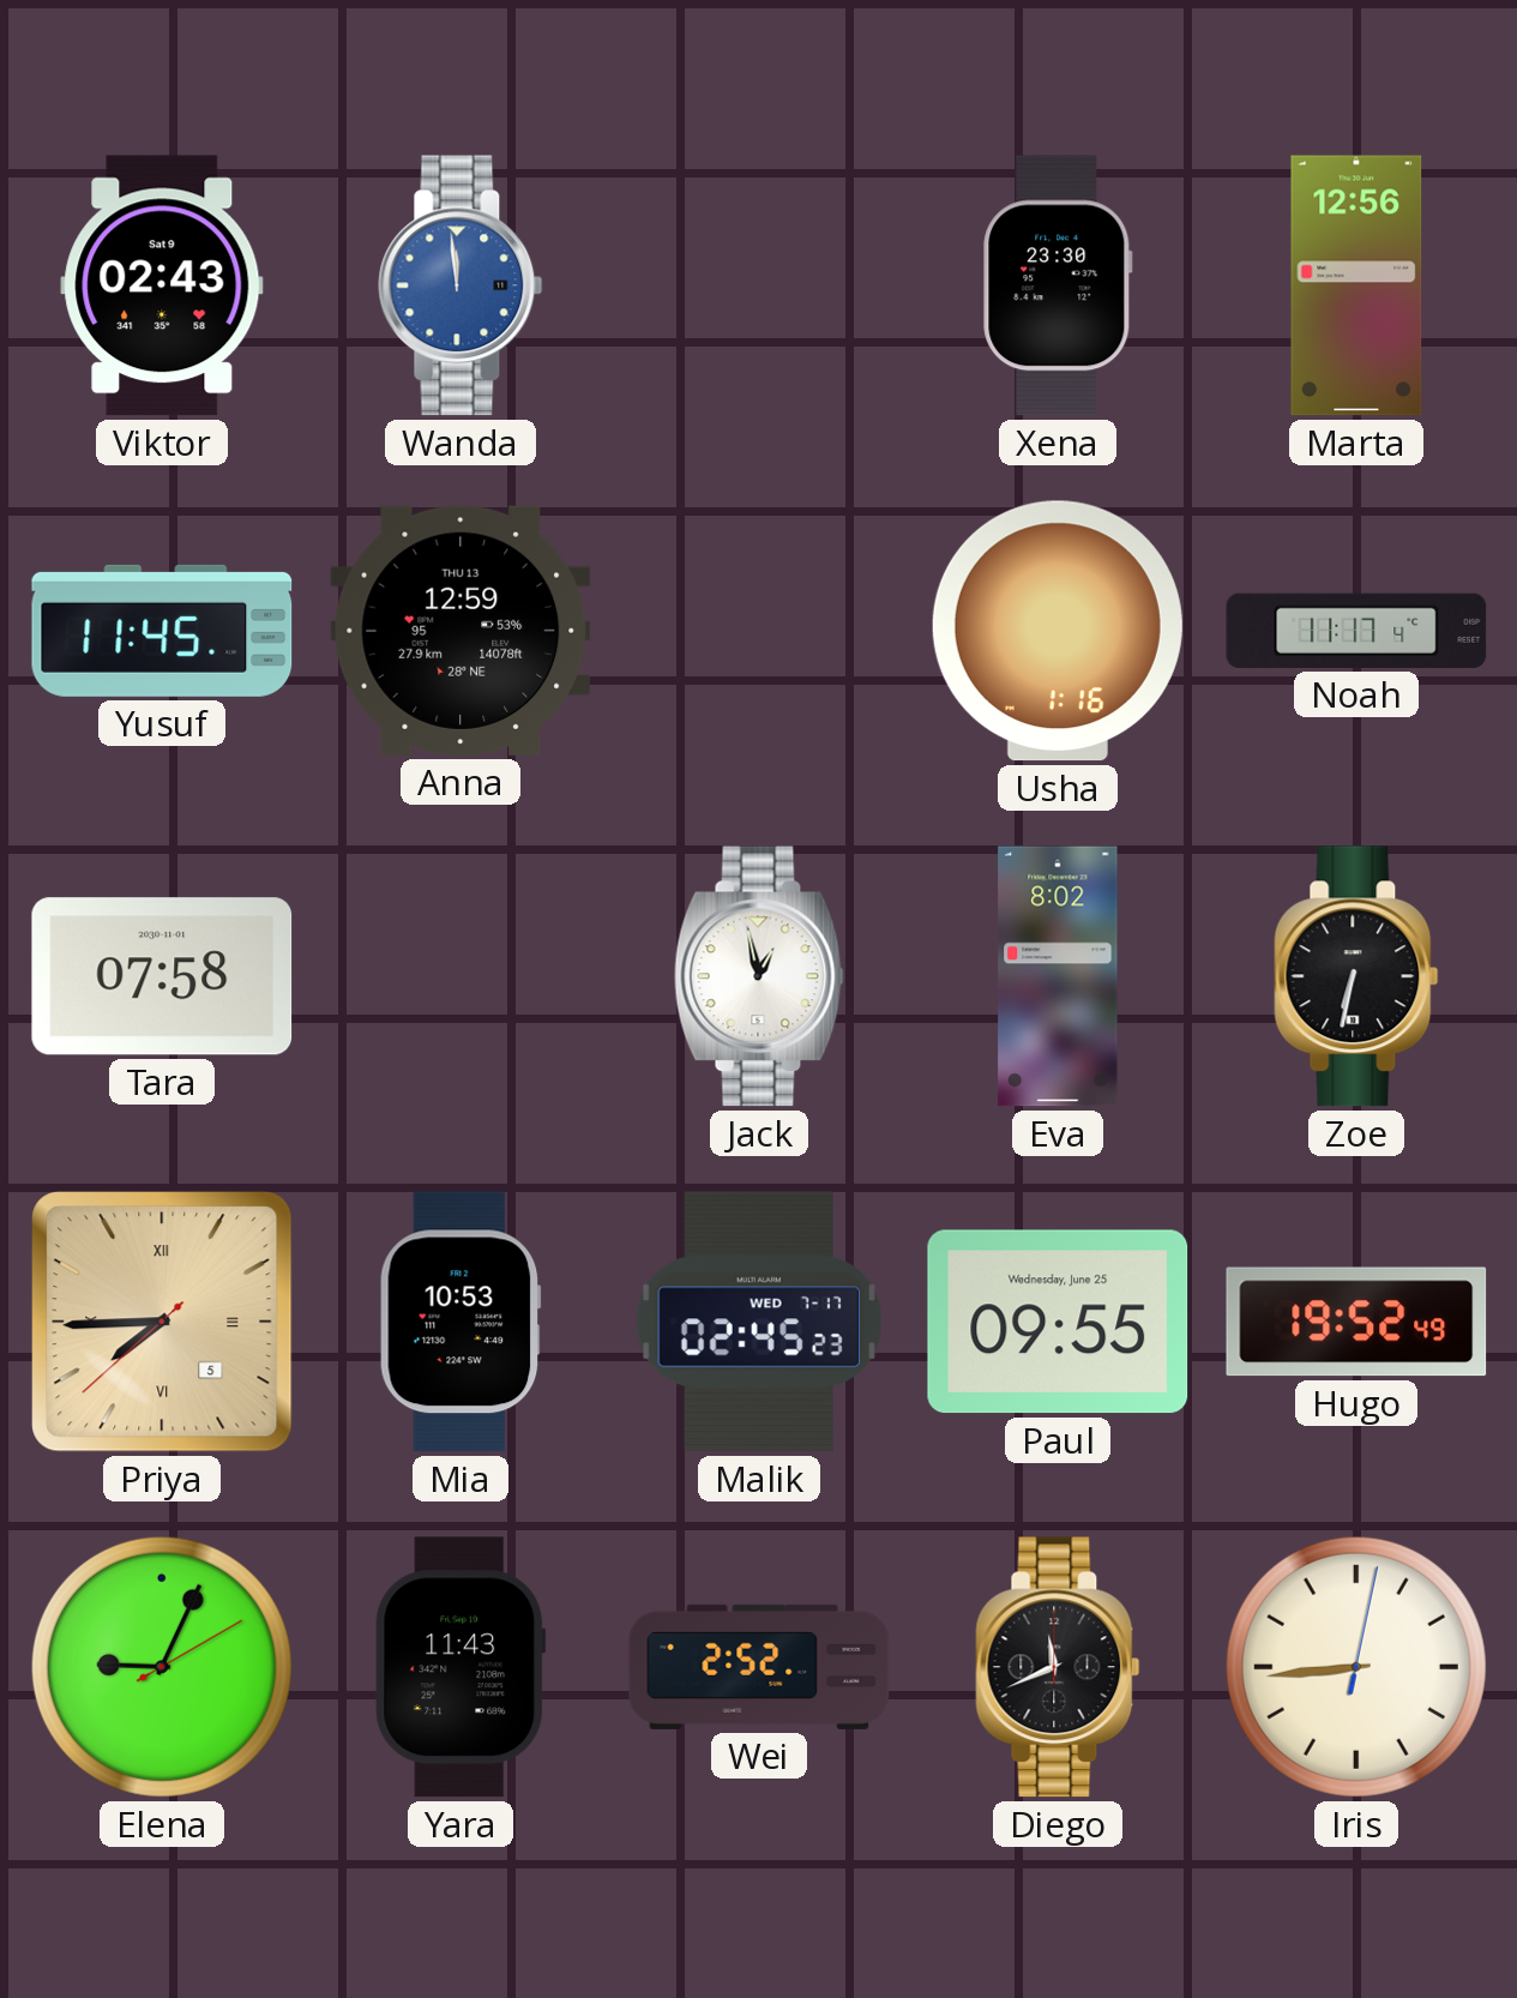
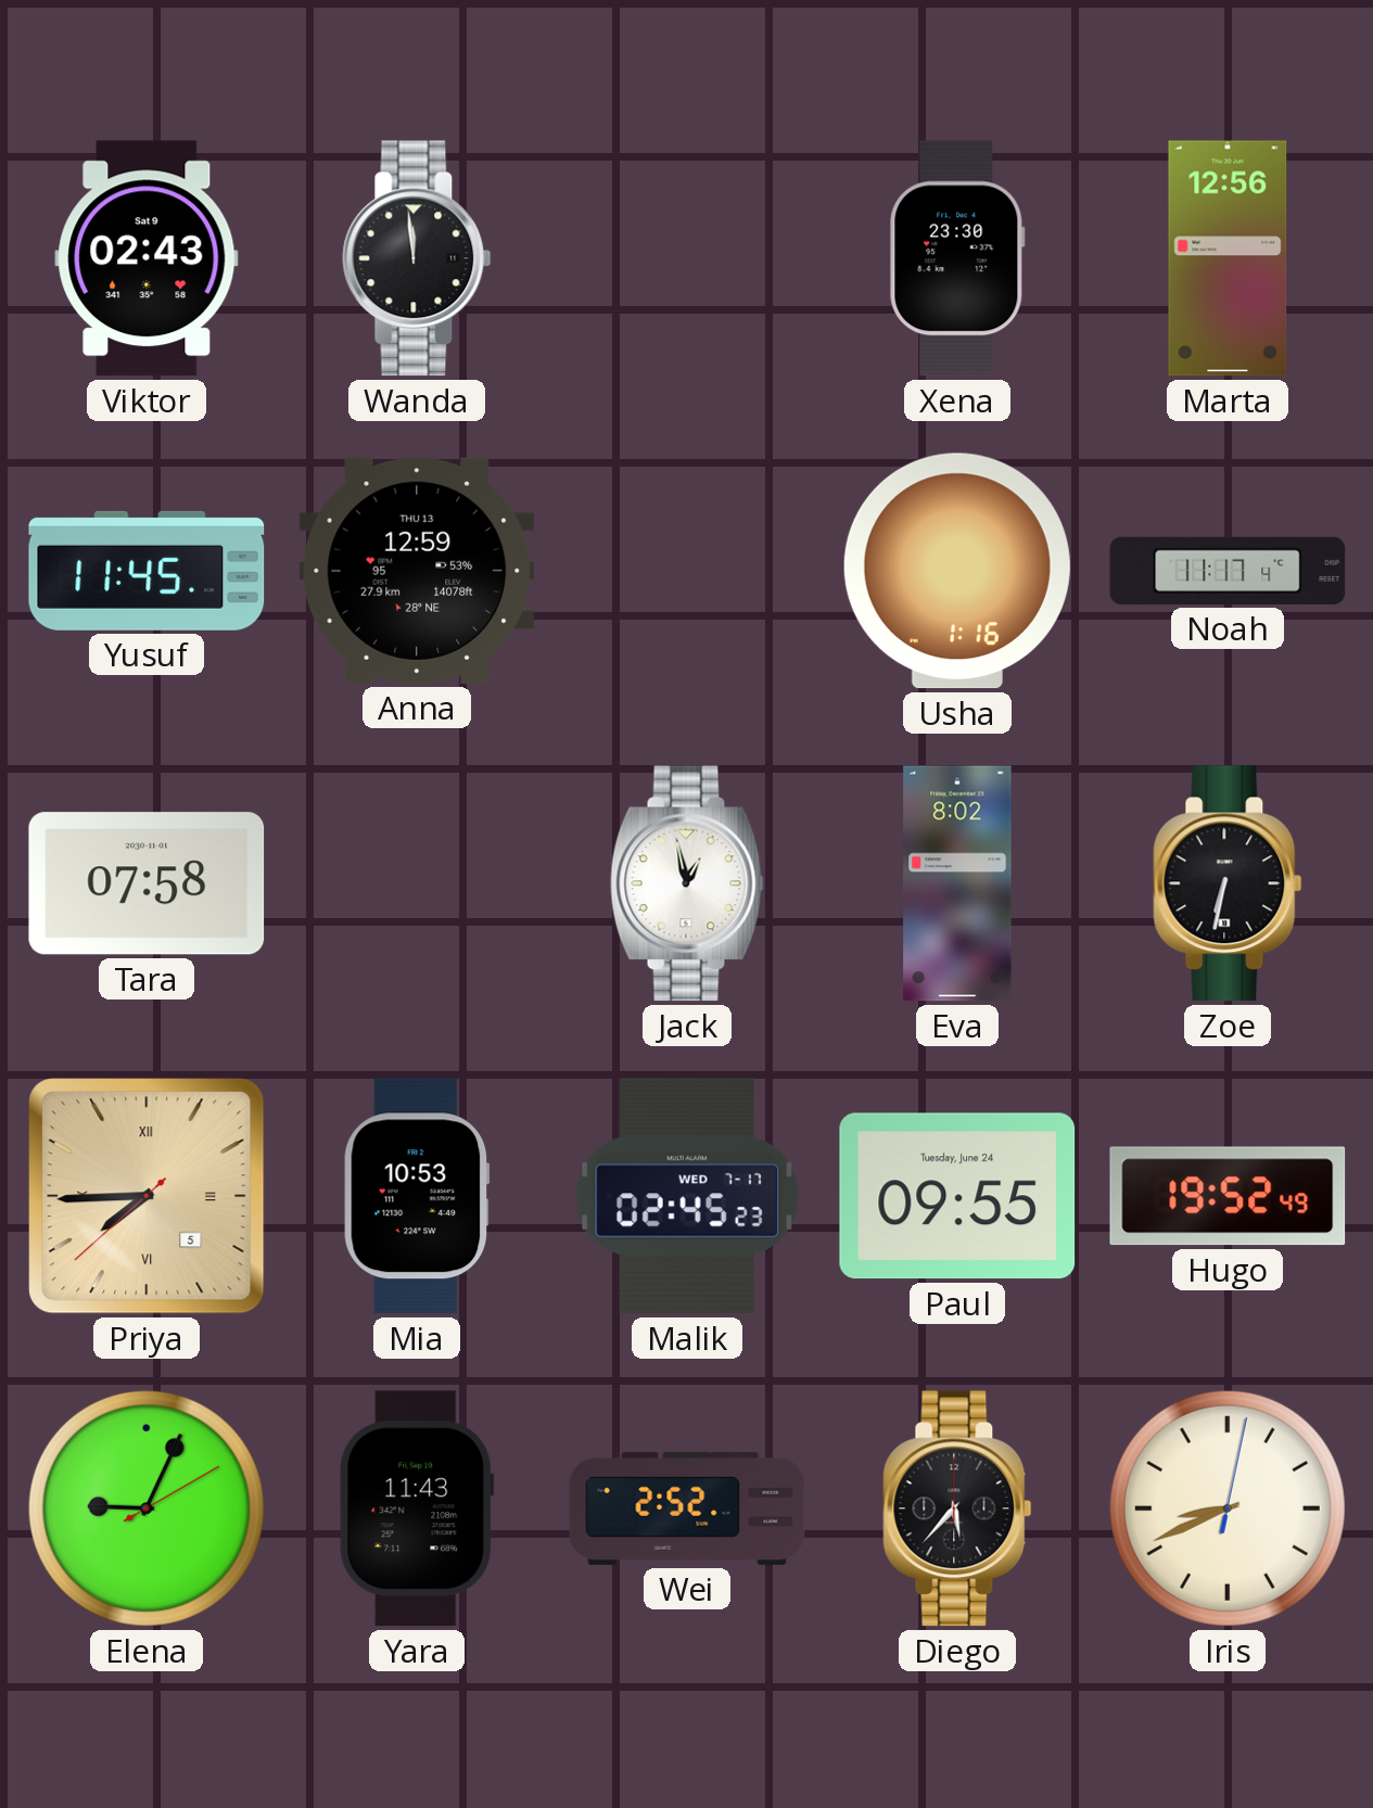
Wanda dial: blue -> black
Paul date: Wednesday, June 25 -> Tuesday, June 24
Diego: 11:41 -> 5:37
Iris: 8:44 -> 8:41
